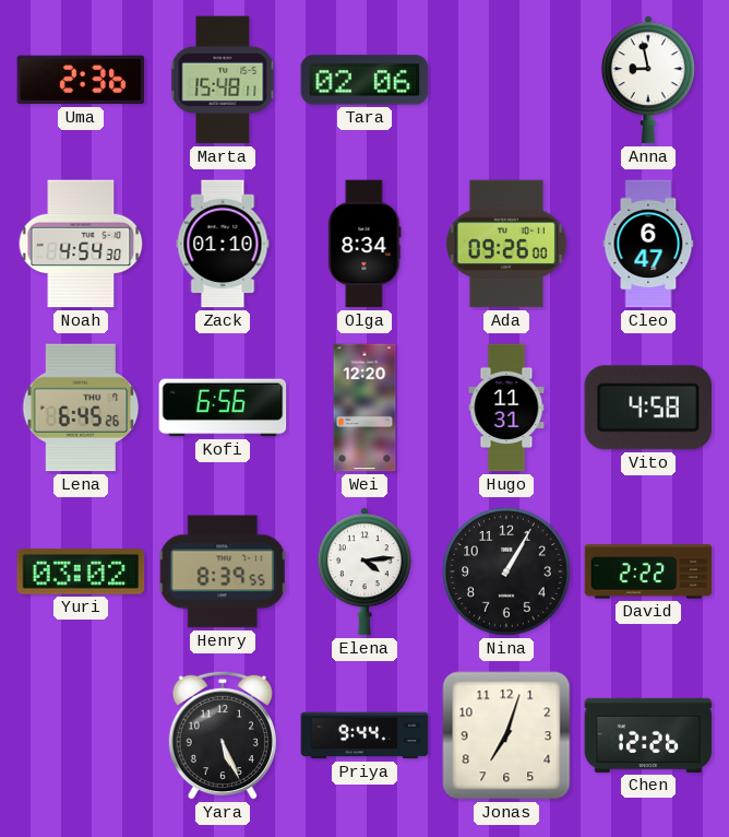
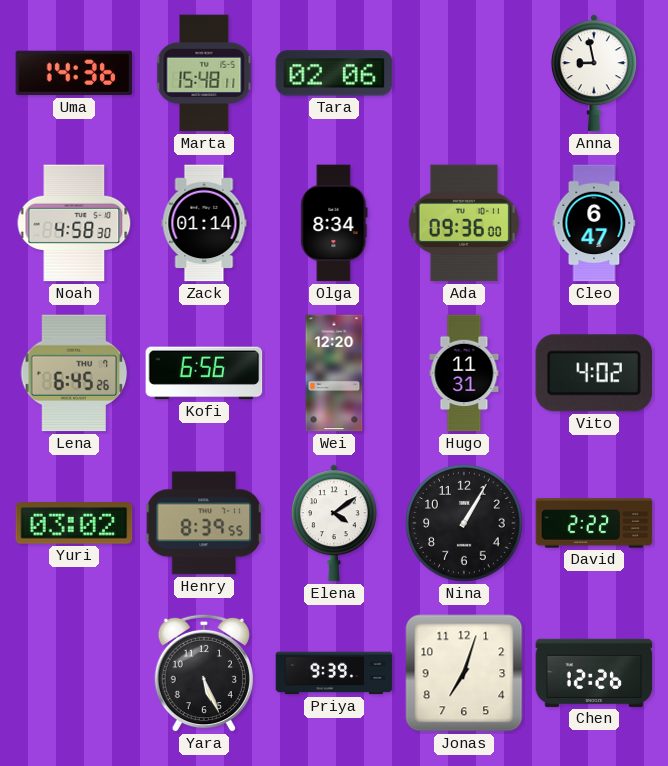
Uma: 2:36 -> 14:36
Noah: 4:54 -> 4:58
Zack: 01:10 -> 01:14
Ada: 09:26 -> 09:36
Vito: 4:58 -> 4:02
Elena: 4:14 -> 4:09
Priya: 9:44 -> 9:39
